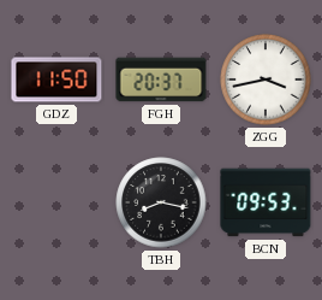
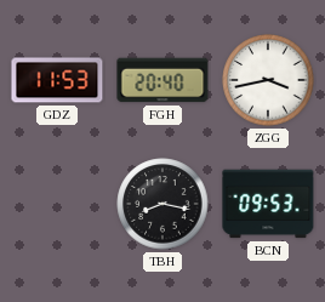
GDZ: 11:50 -> 11:53
FGH: 20:37 -> 20:40
